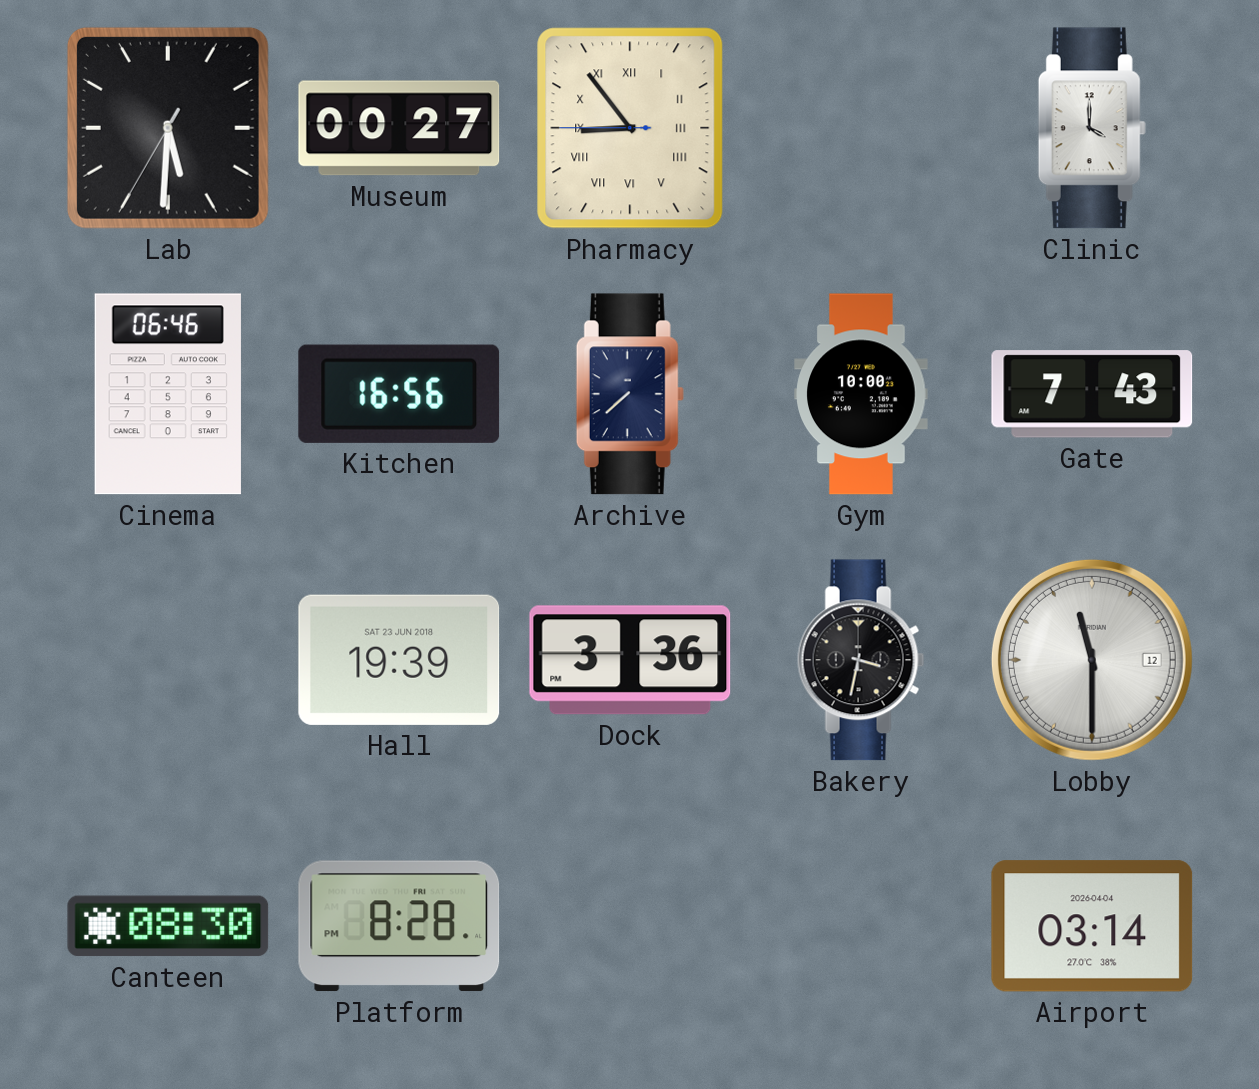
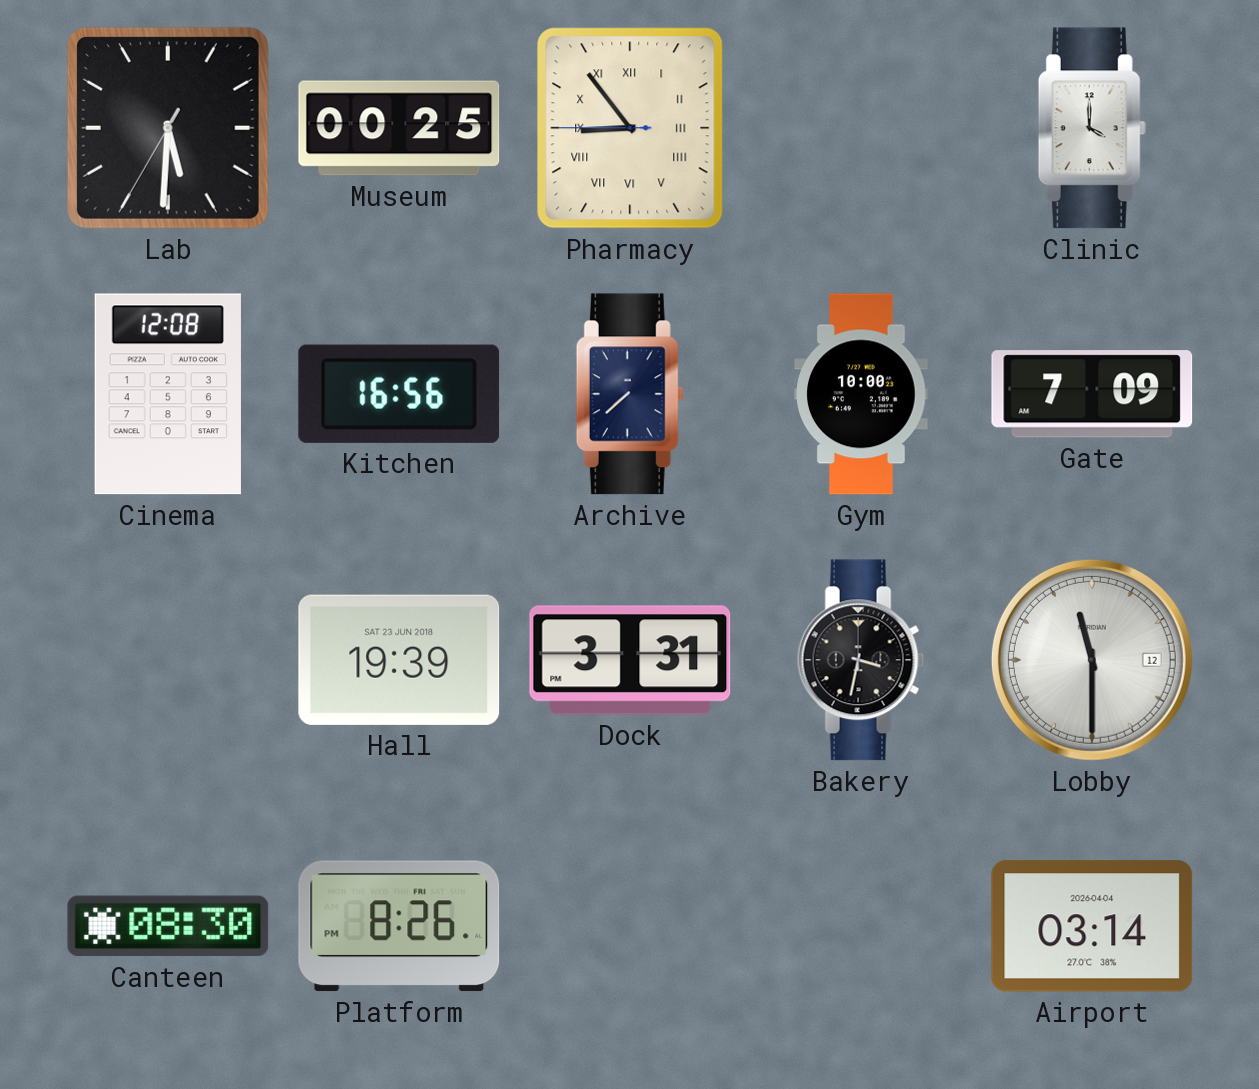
Museum: 00:27 -> 00:25
Cinema: 06:46 -> 12:08
Gate: 7:43 -> 7:09
Dock: 3:36 -> 3:31
Platform: 8:28 -> 8:26
